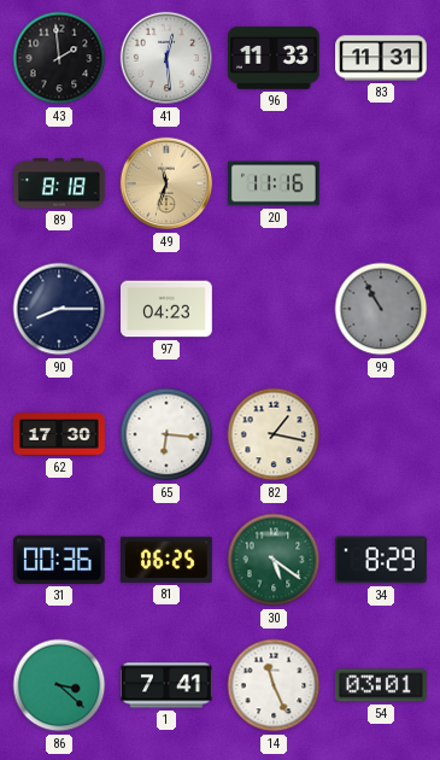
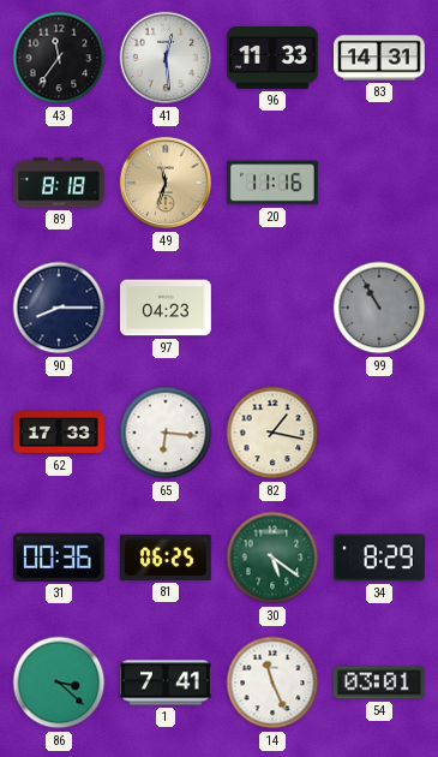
43: 1:59 -> 11:36
83: 11:31 -> 14:31
62: 17:30 -> 17:33
